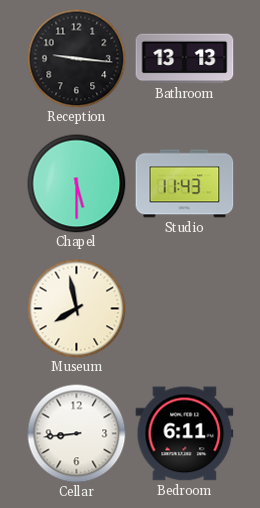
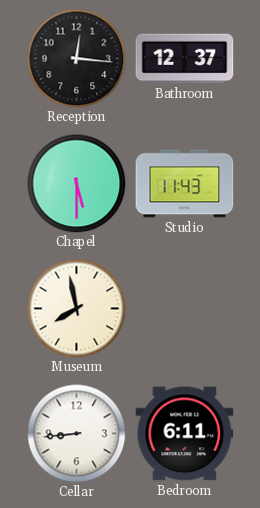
Reception: 9:16 -> 12:16
Bathroom: 13:13 -> 12:37
